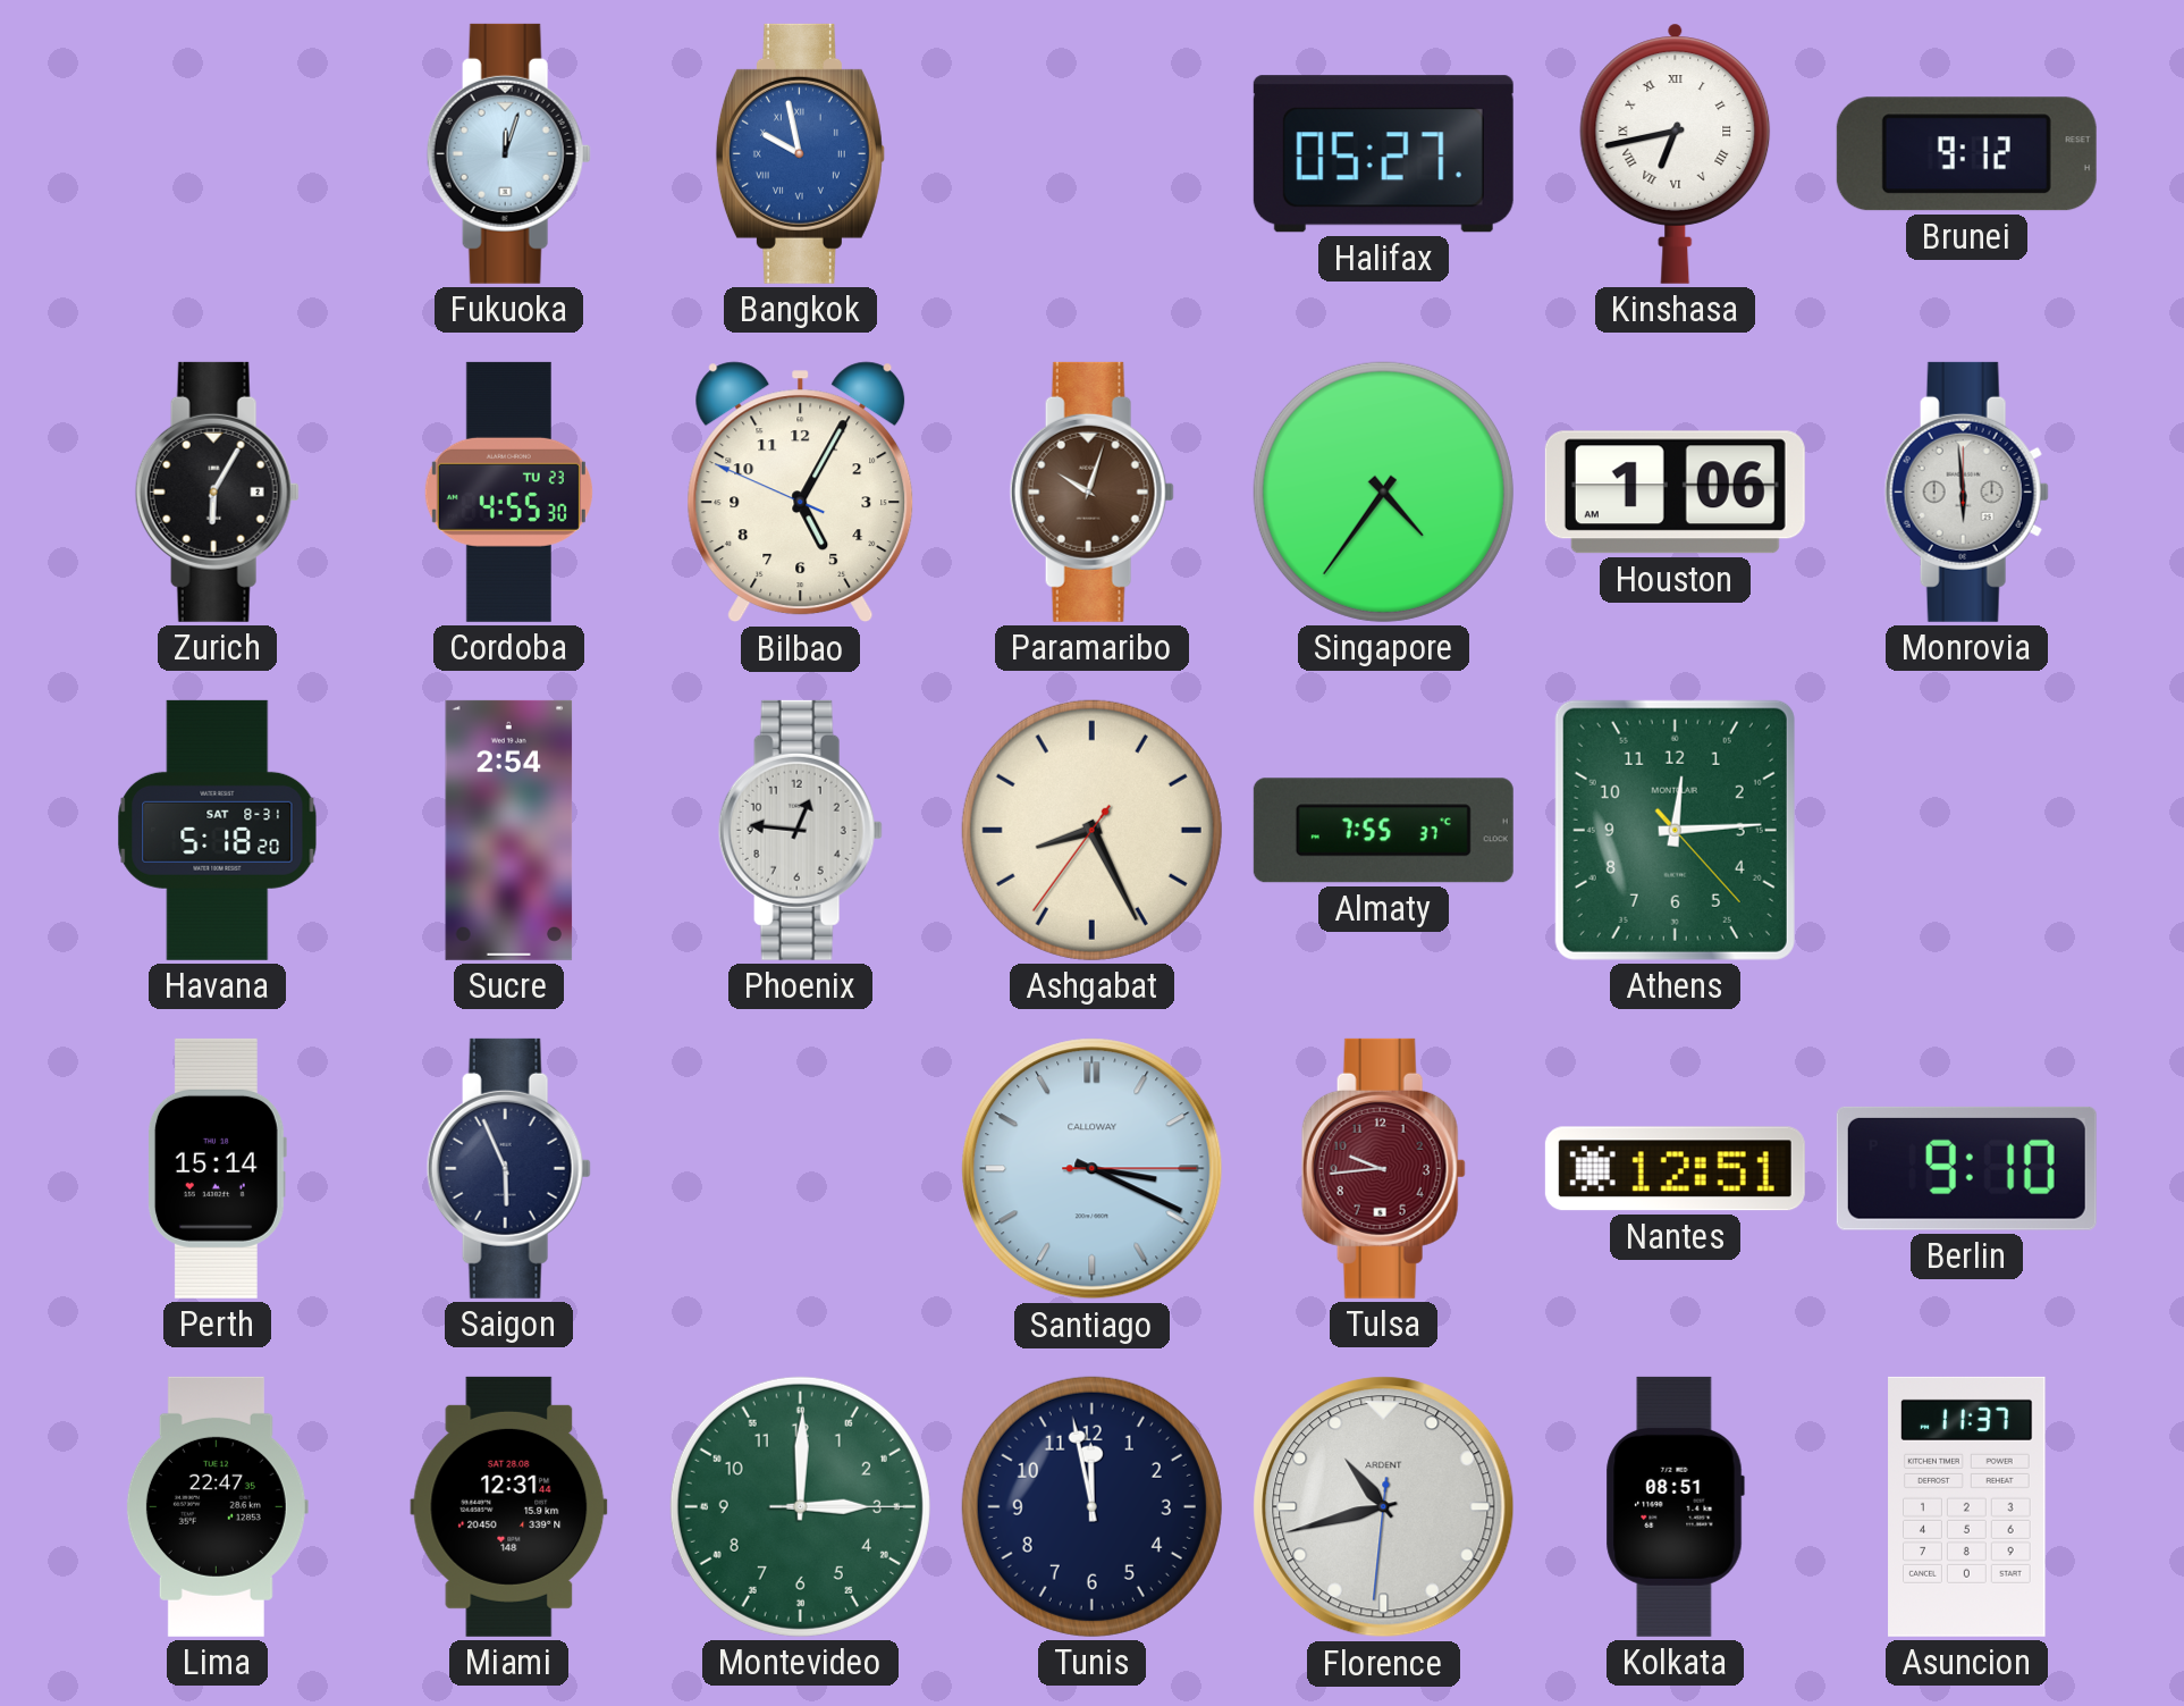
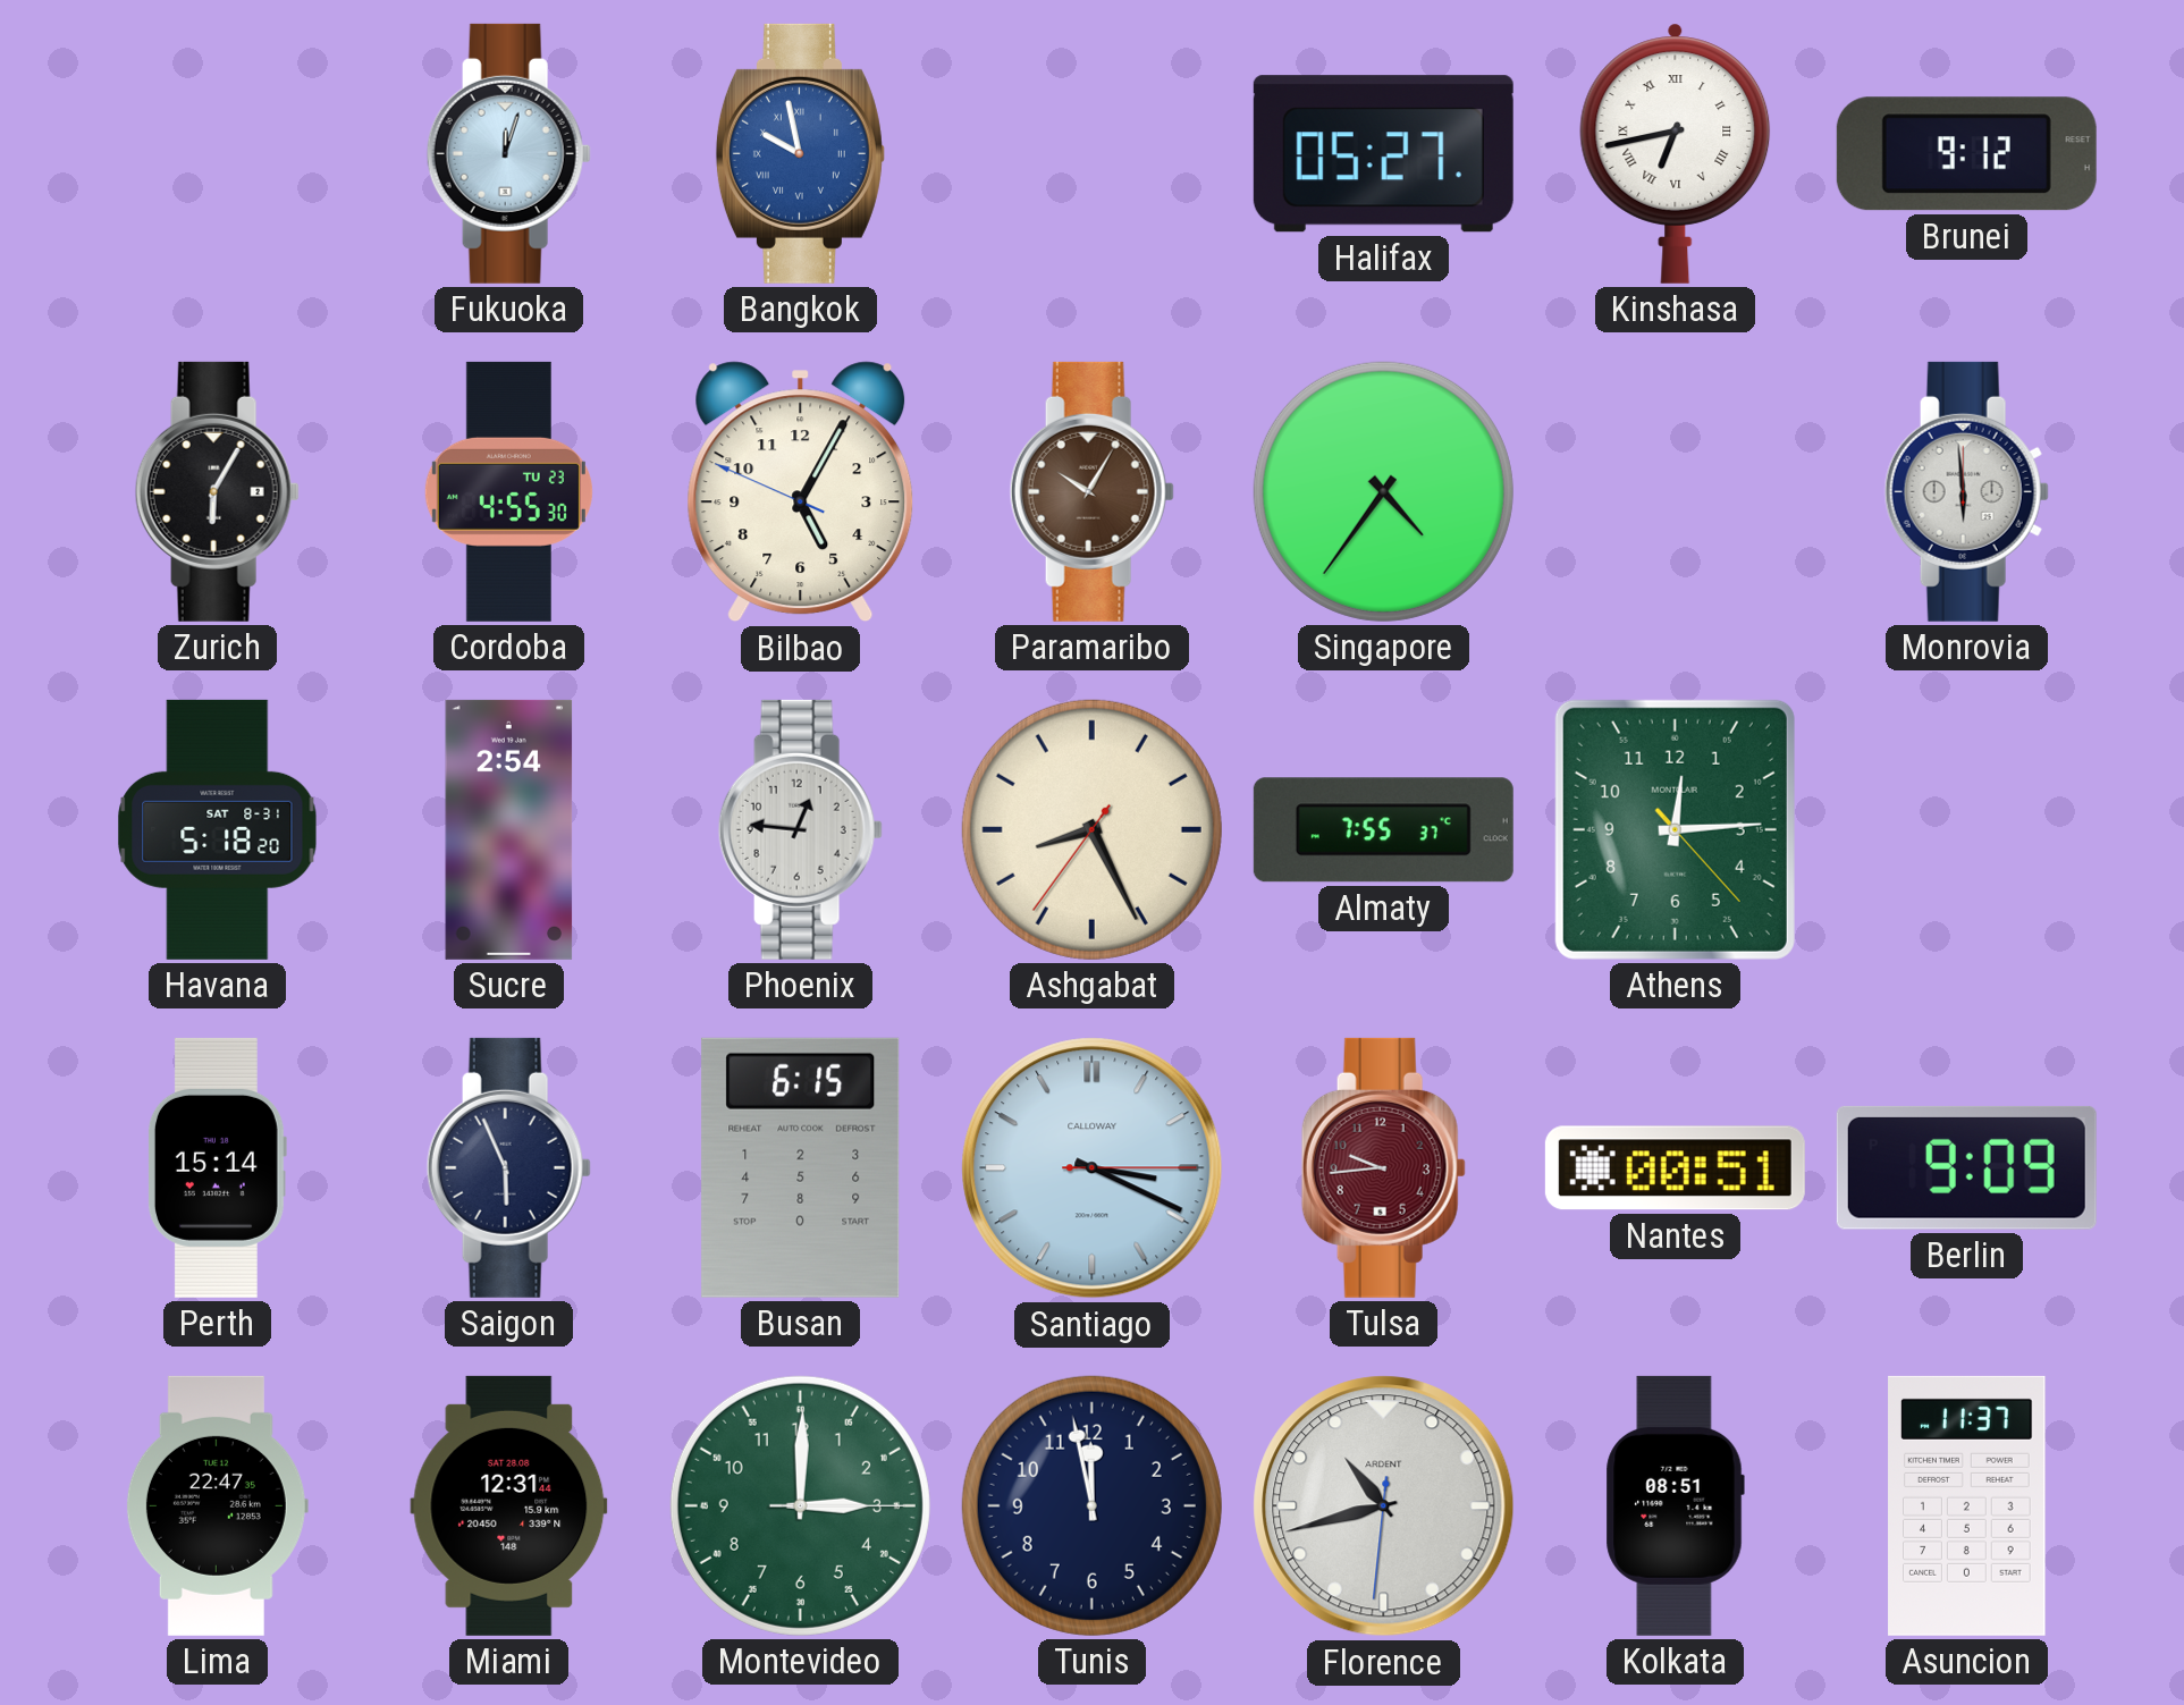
Paramaribo: 10:03 -> 10:05
Houston: 1:06 -> none
Busan: none -> 6:15
Nantes: 12:51 -> 00:51
Berlin: 9:10 -> 9:09
